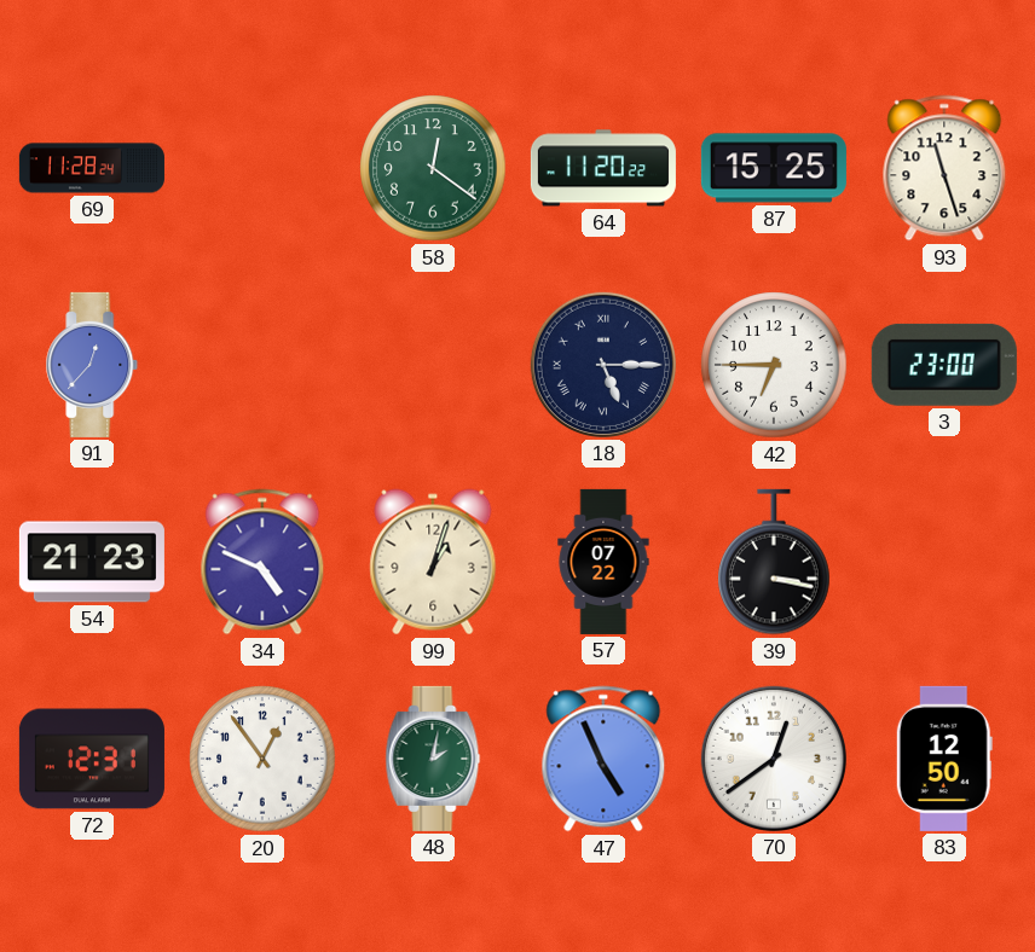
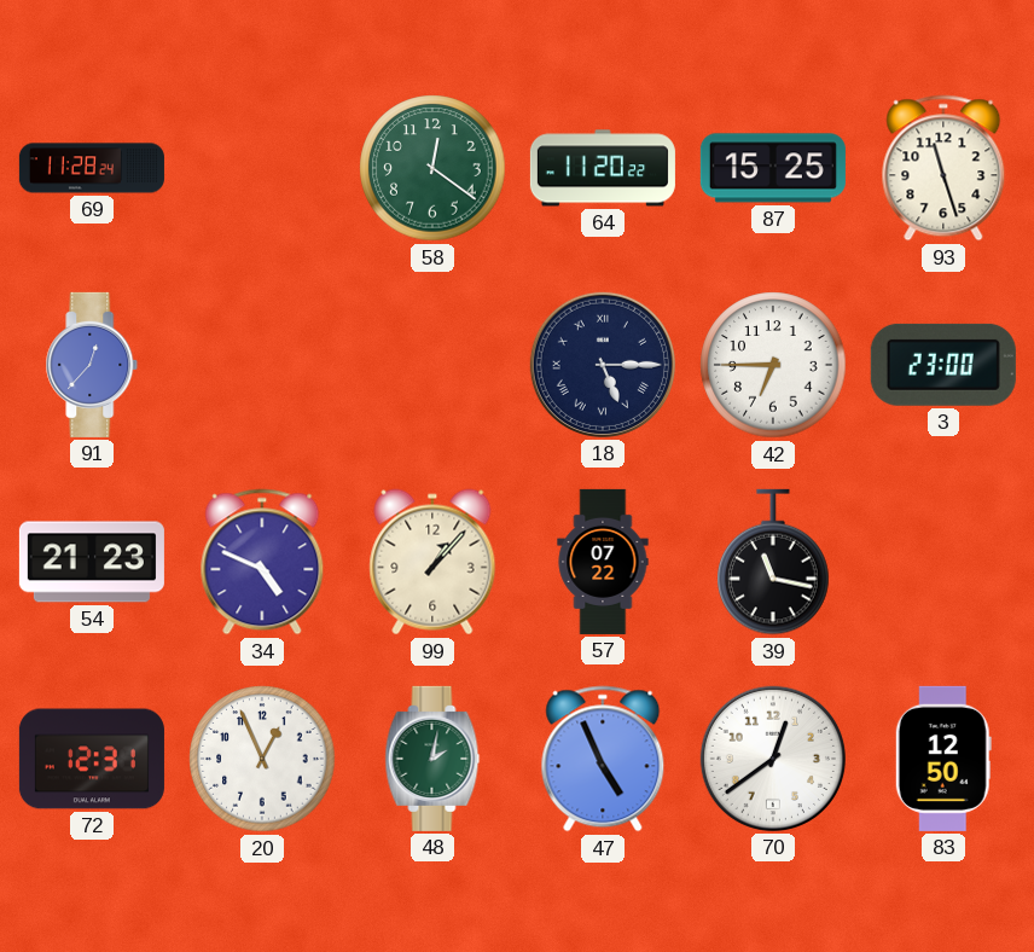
99: 1:03 -> 1:07
39: 3:17 -> 11:17
20: 12:54 -> 12:56
